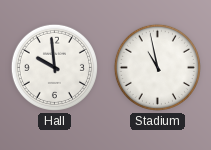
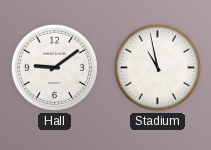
Hall: 9:59 -> 9:09
